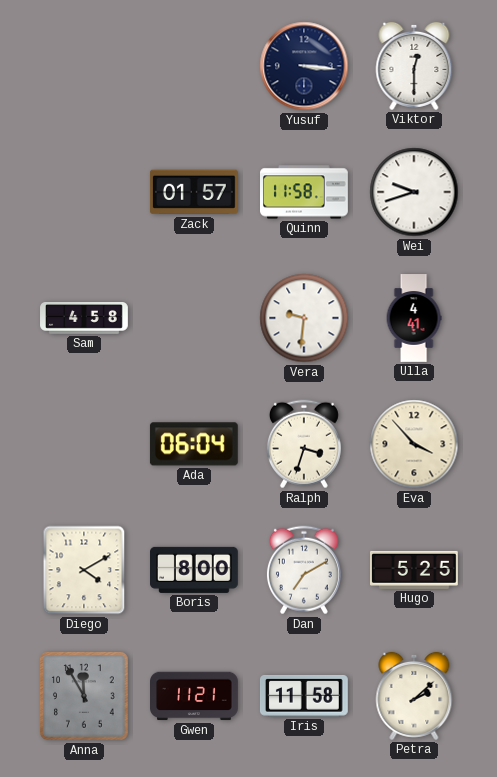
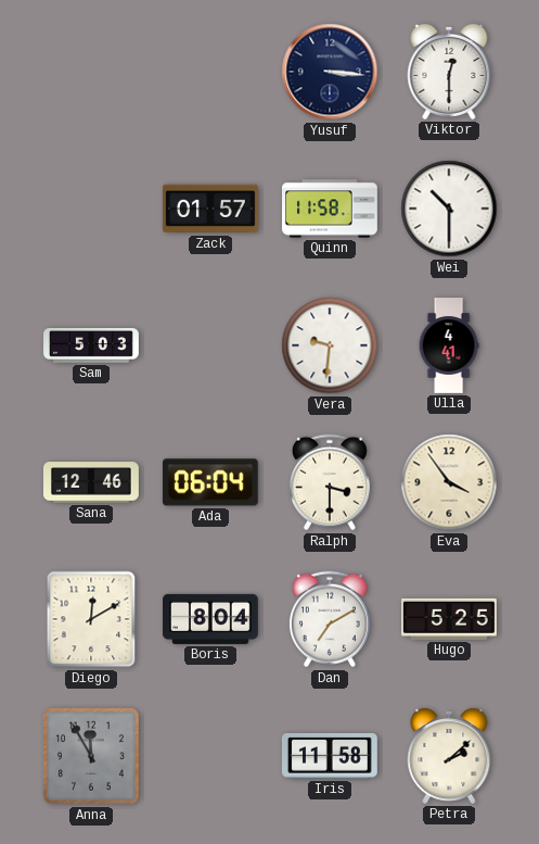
Wei: 9:42 -> 10:30
Sam: 4:58 -> 5:03
Sana: none -> 12:46
Ralph: 3:33 -> 3:30
Eva: 3:53 -> 3:54
Diego: 4:10 -> 12:10
Boris: 8:00 -> 8:04
Gwen: 11:21 -> none
